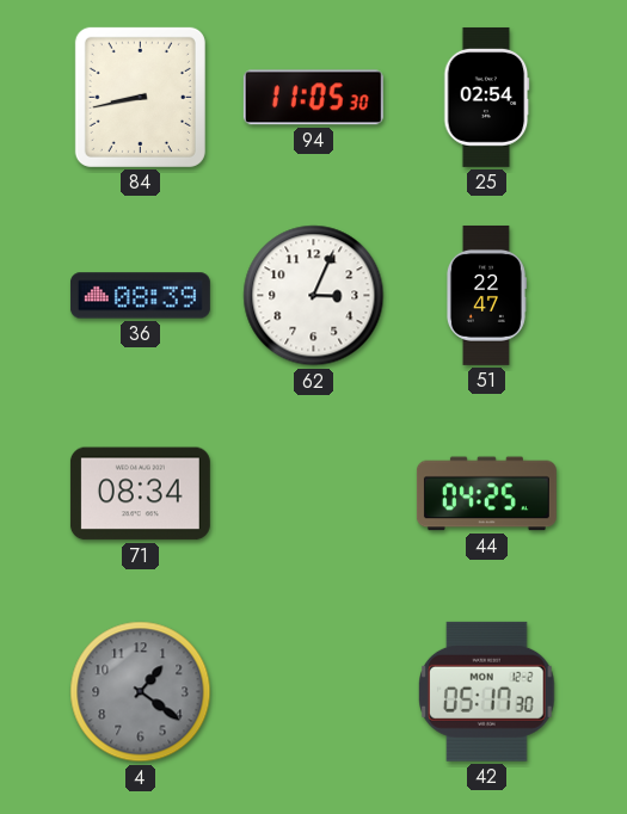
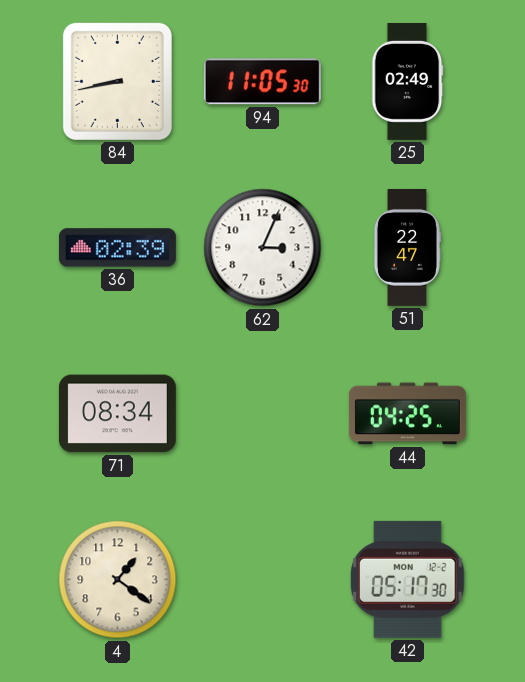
25: 02:54 -> 02:49
36: 08:39 -> 02:39
4 dial: grey -> cream
